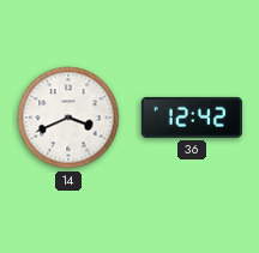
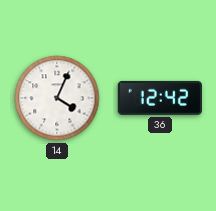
14: 3:41 -> 4:04
